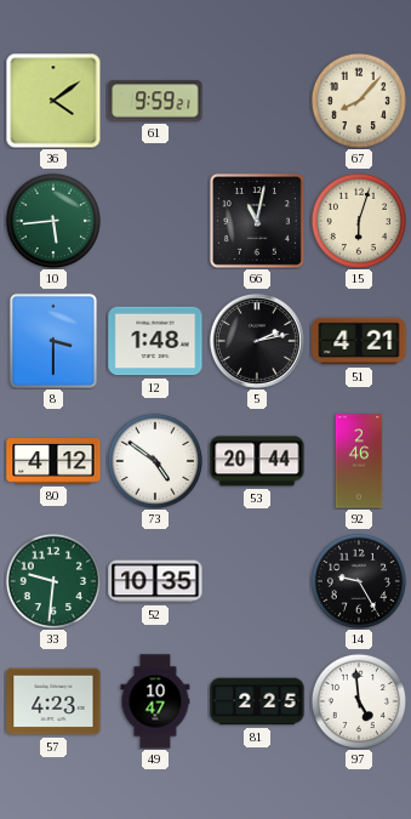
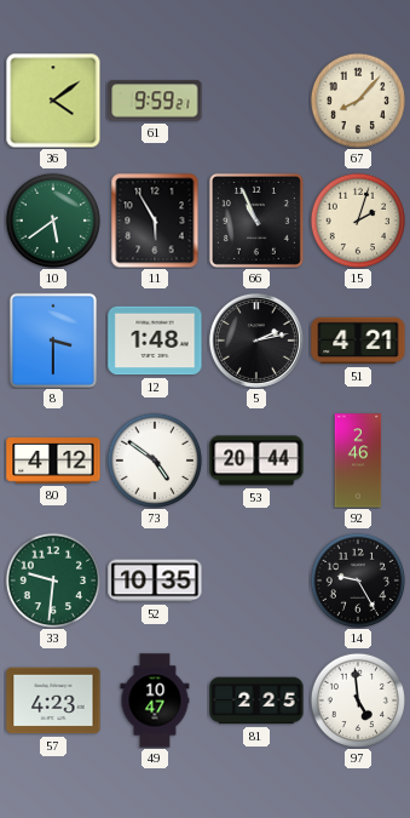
10: 5:44 -> 5:39
11: none -> 5:55
66: 11:02 -> 10:56
15: 6:03 -> 2:03
